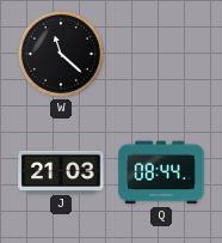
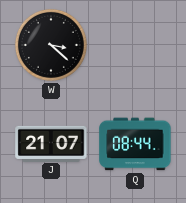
W: 11:22 -> 3:22
J: 21:03 -> 21:07
